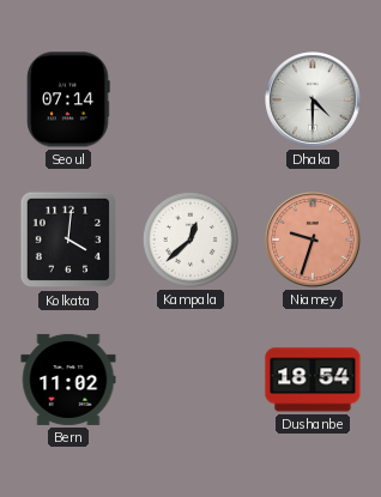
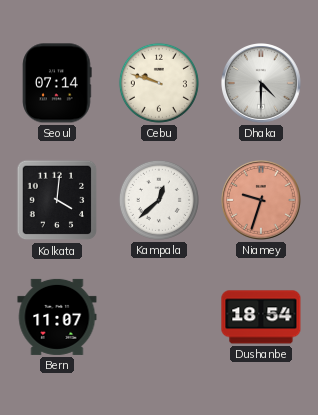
Cebu: none -> 9:48
Bern: 11:02 -> 11:07
